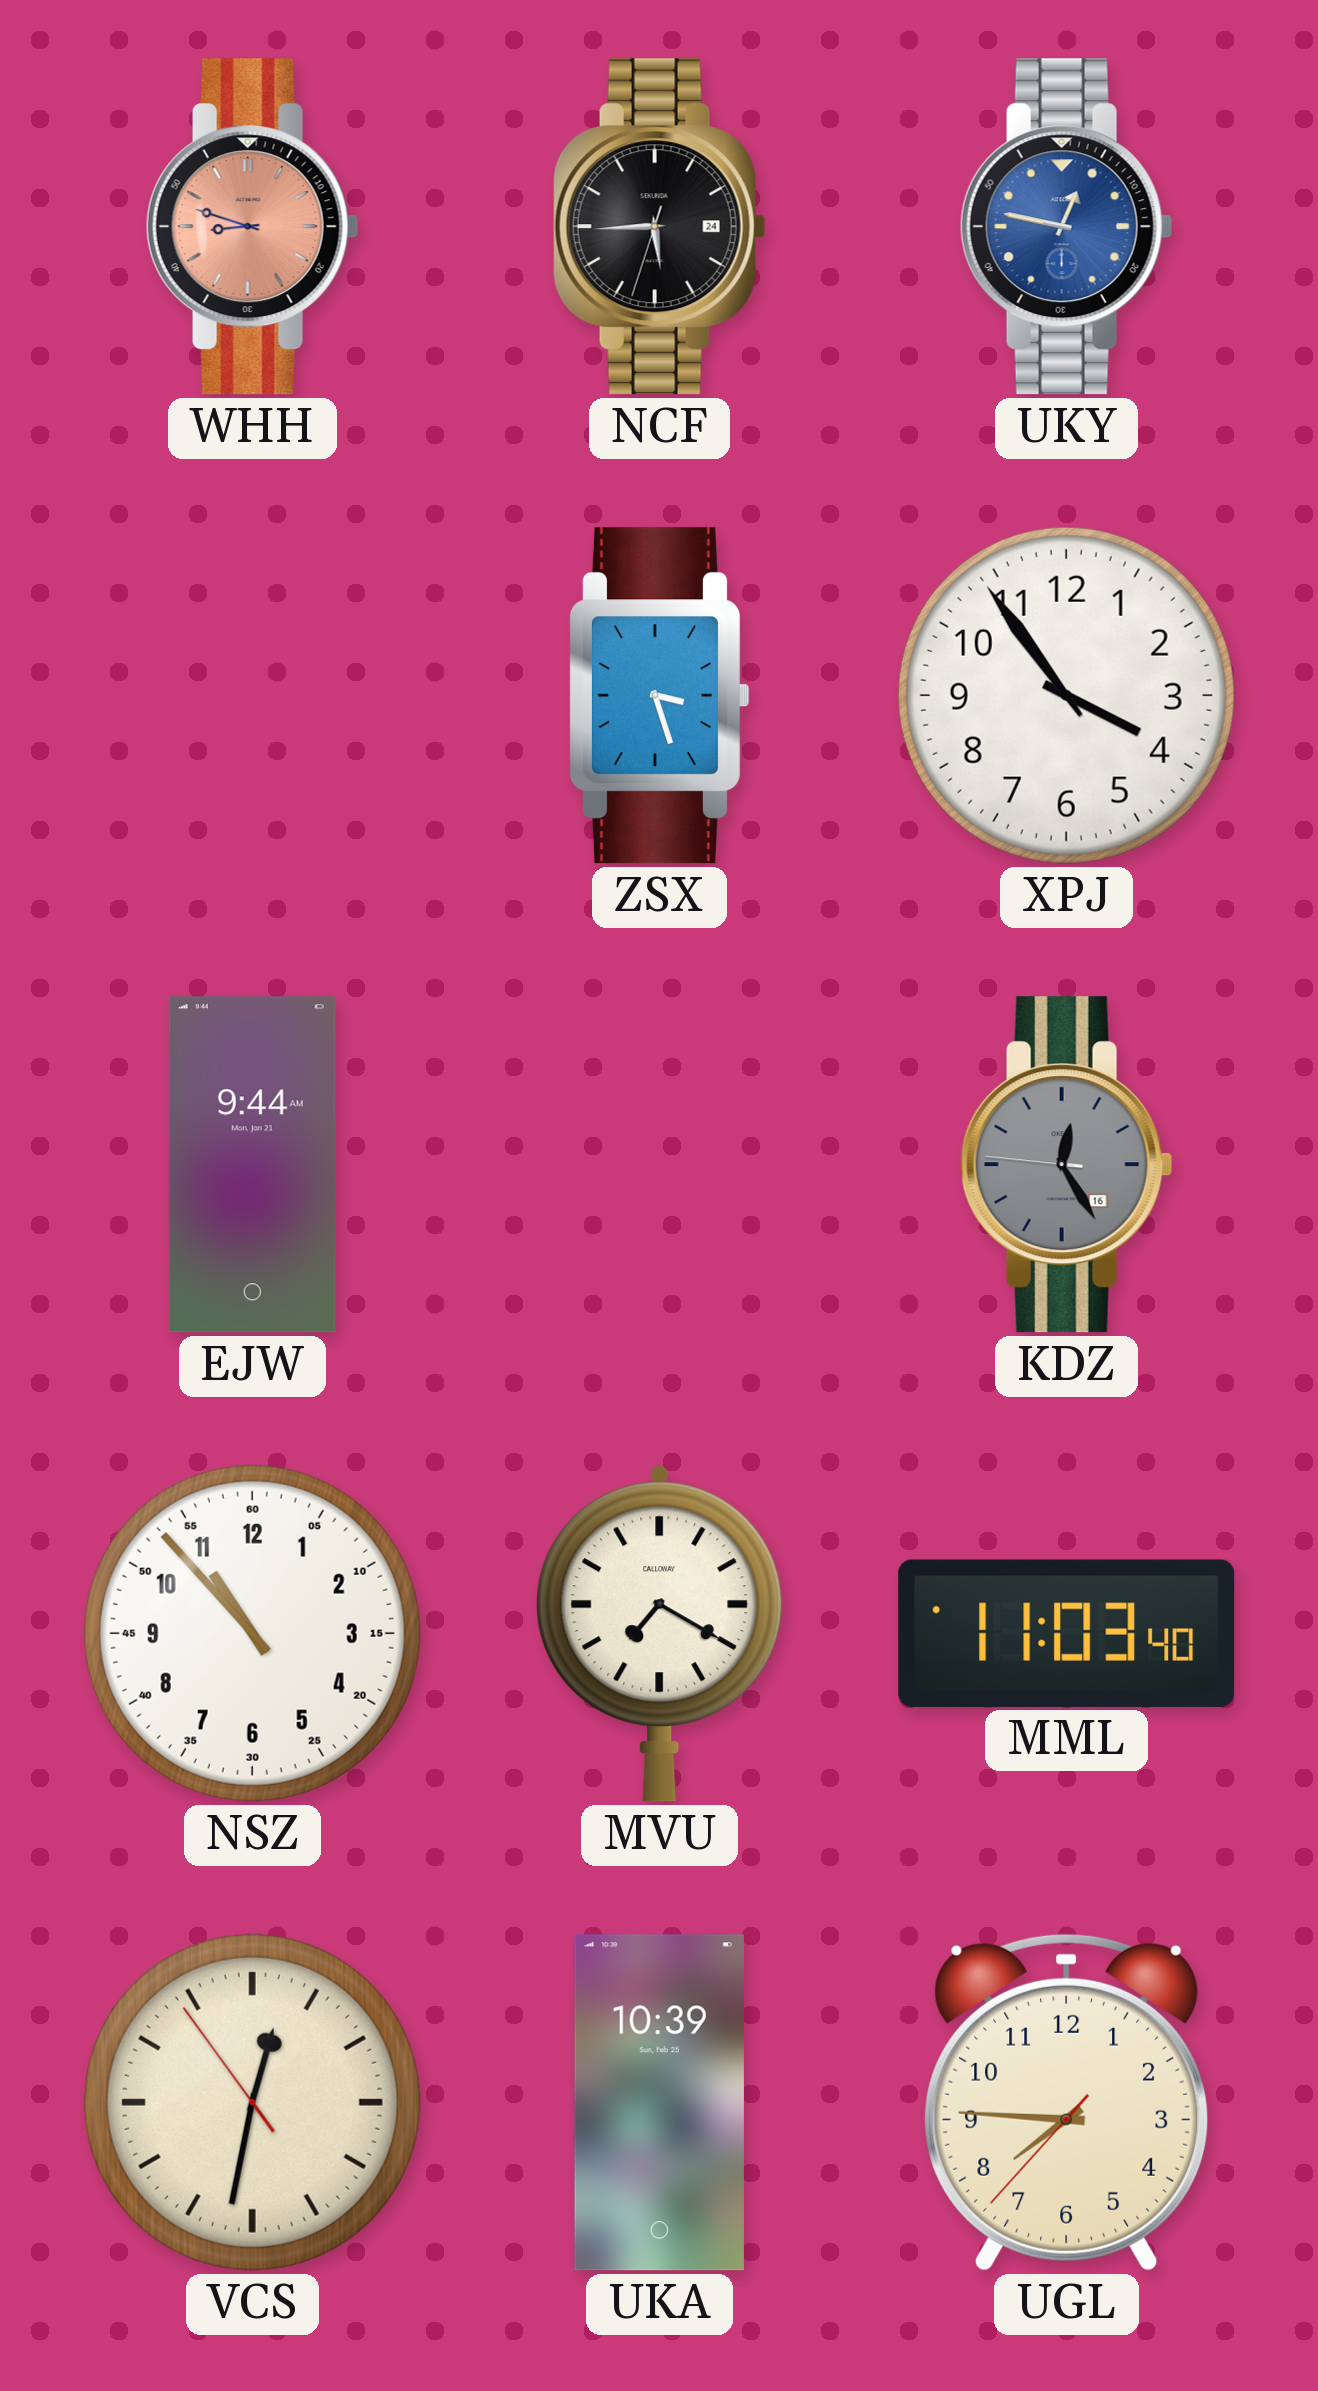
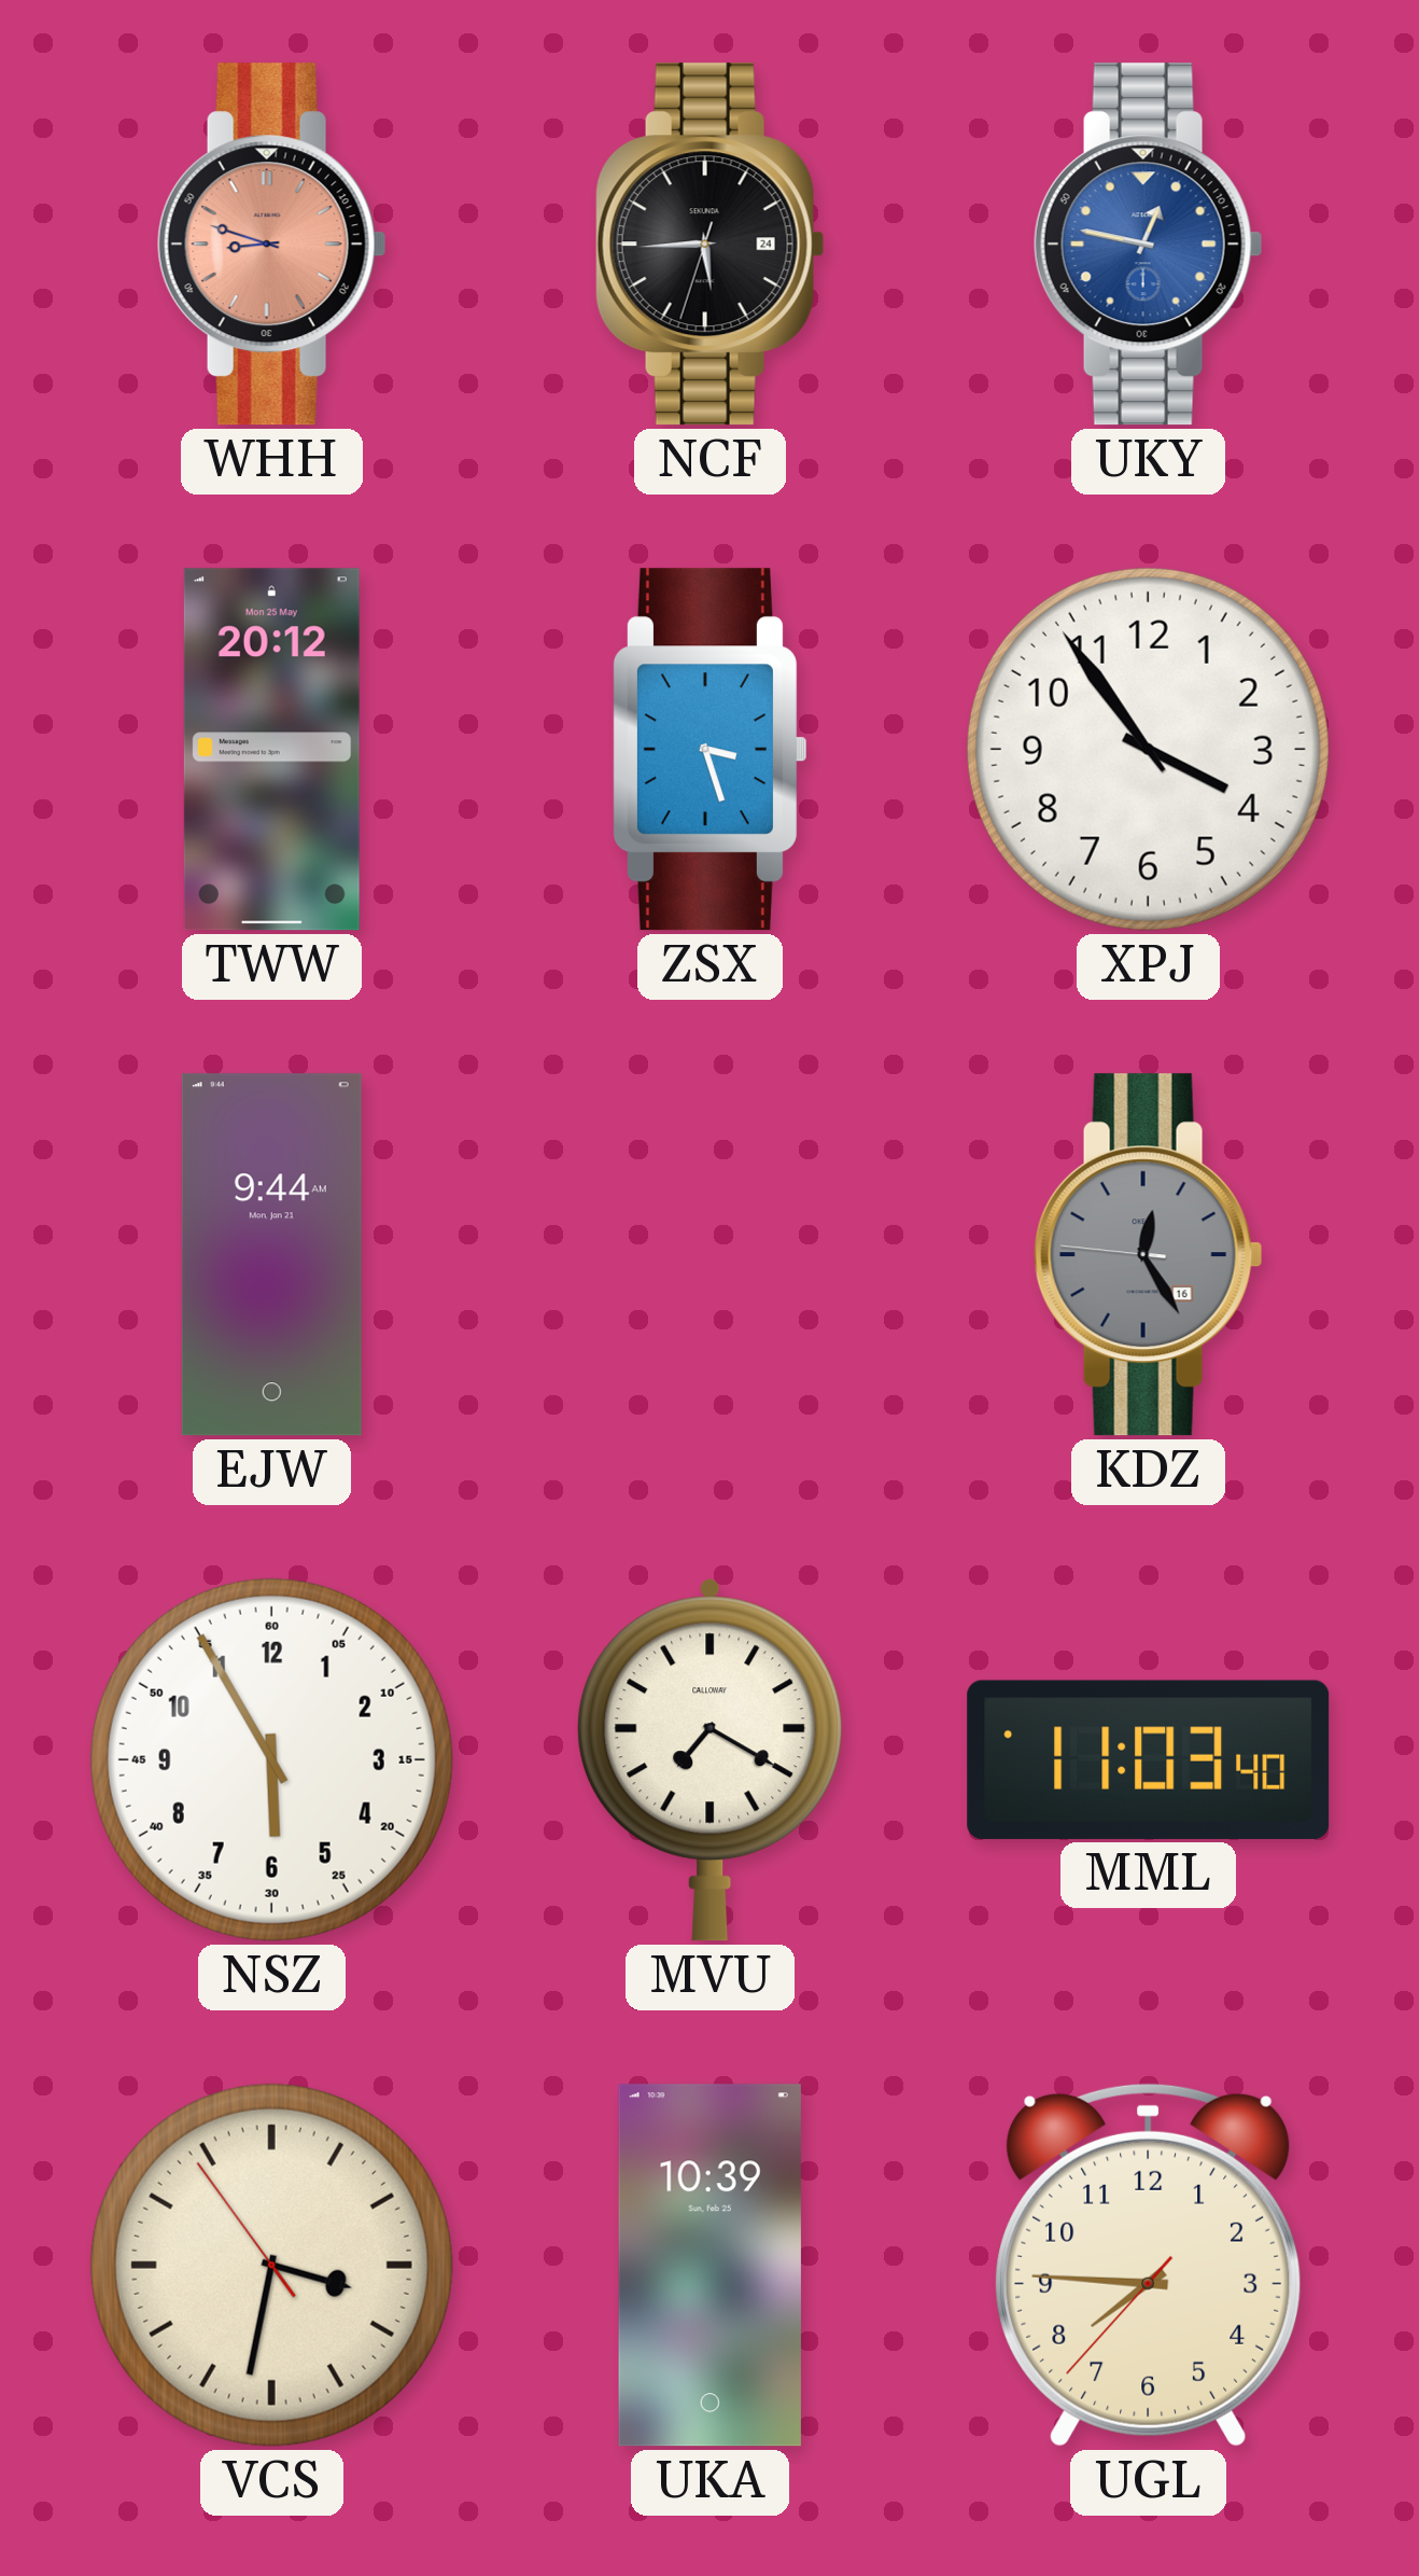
TWW: none -> 20:12
NSZ: 10:53 -> 5:55
VCS: 12:31 -> 3:31
